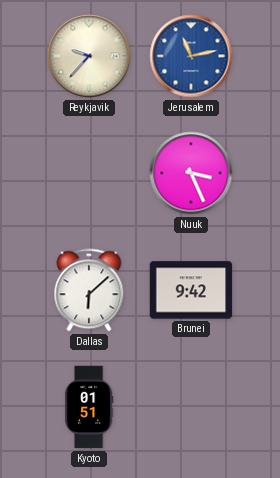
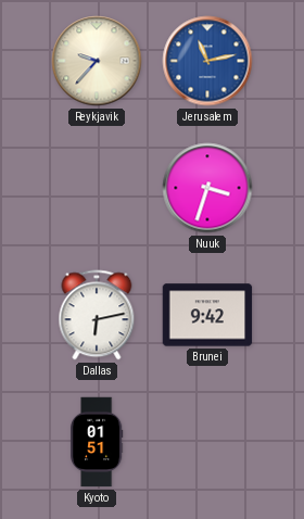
Nuuk: 3:26 -> 3:33
Dallas: 6:08 -> 6:13
